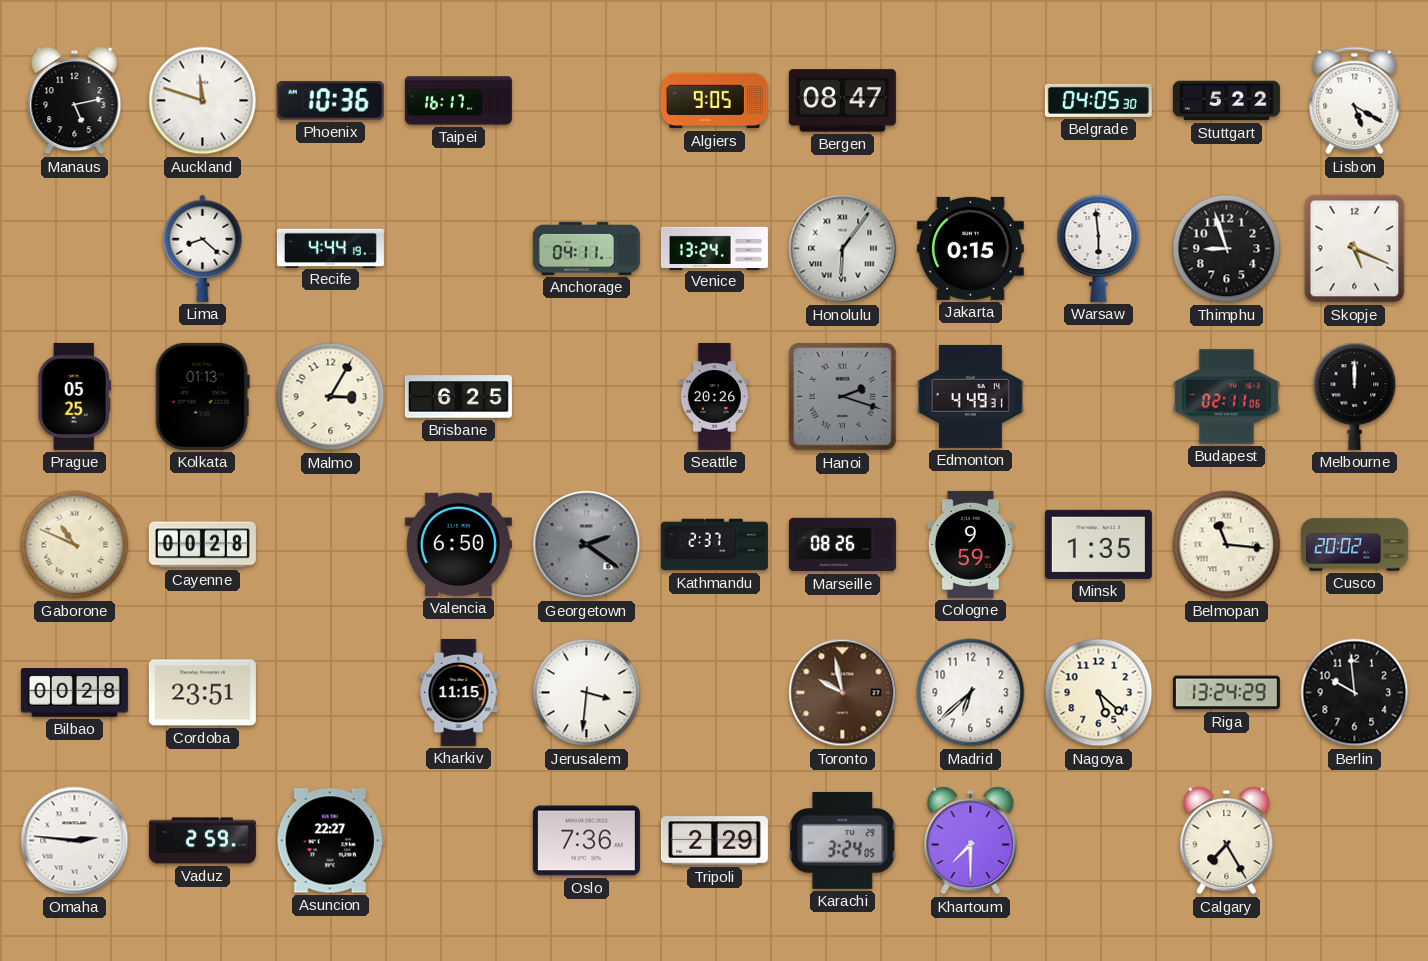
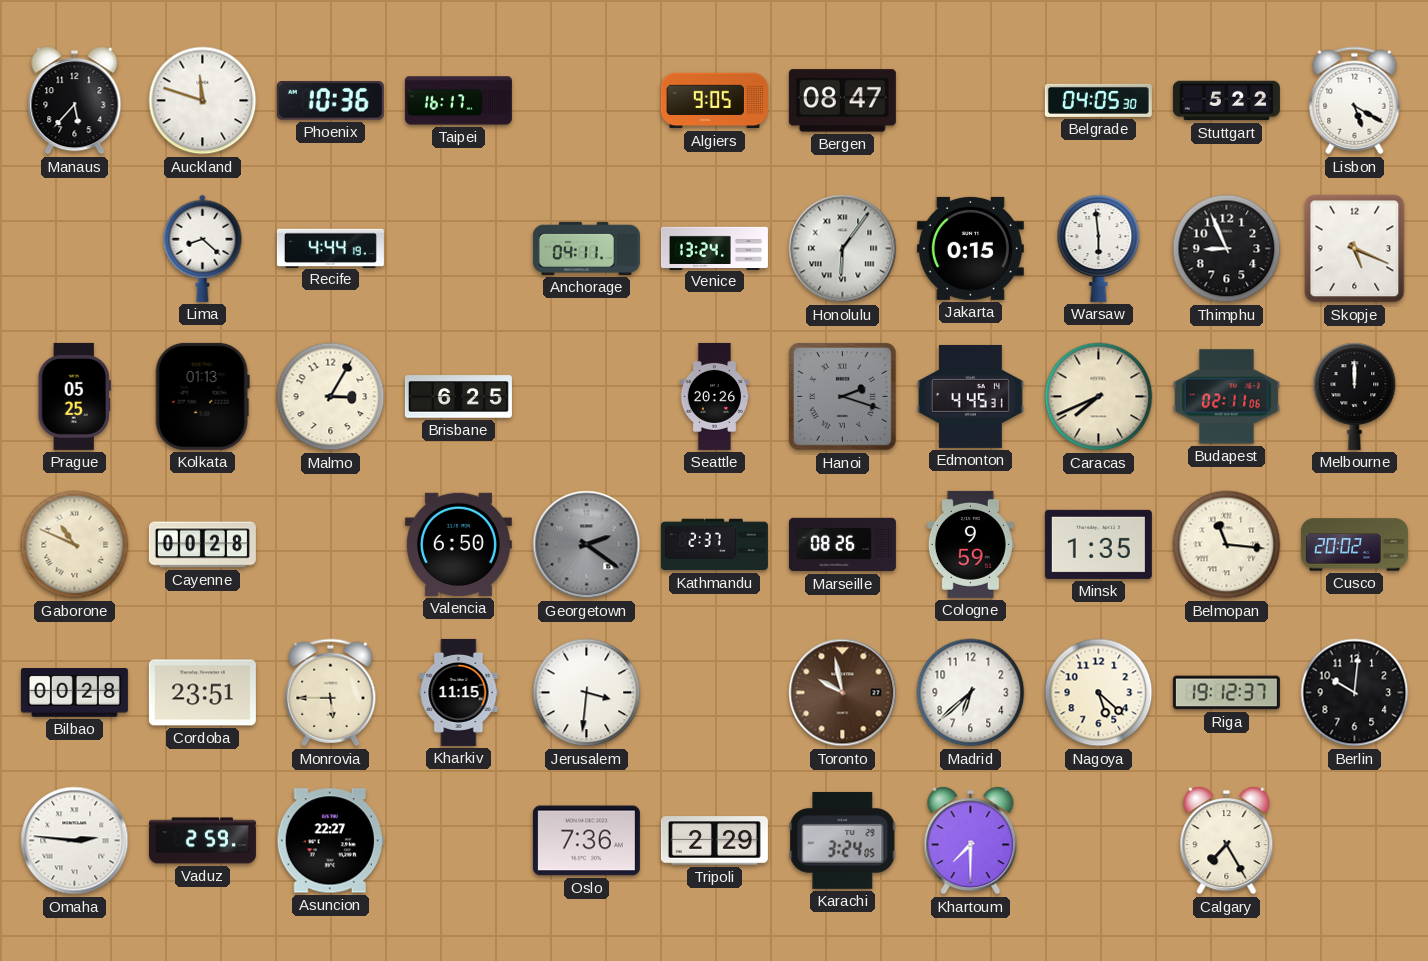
Manaus: 5:13 -> 5:37
Thimphu: 8:57 -> 8:56
Edmonton: 4:49 -> 4:45
Caracas: none -> 7:41
Monrovia: none -> 5:45
Riga: 13:24 -> 19:12
Berlin: 9:59 -> 10:01
